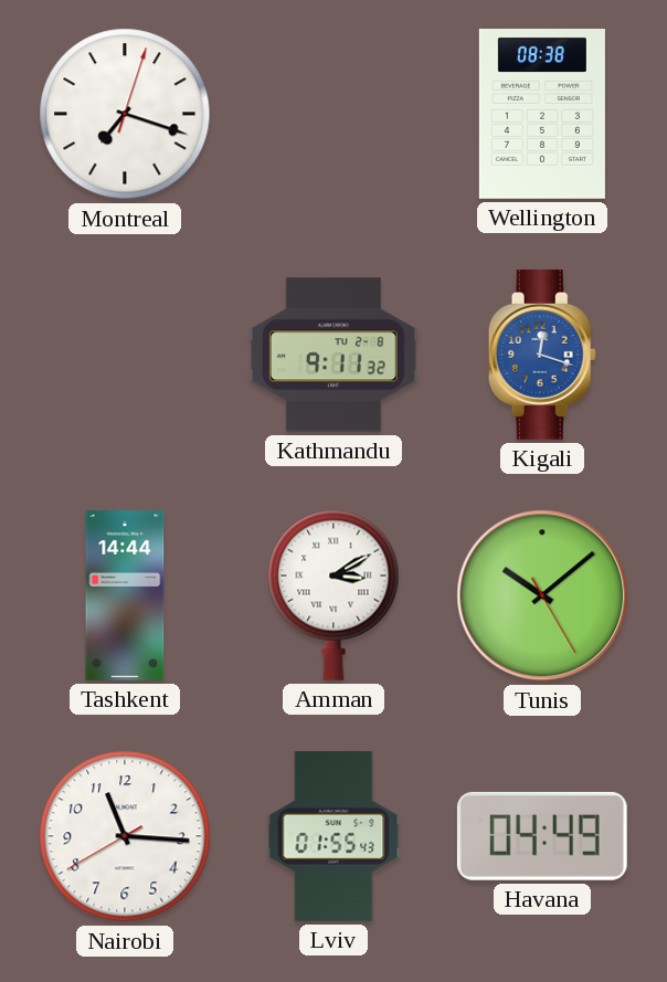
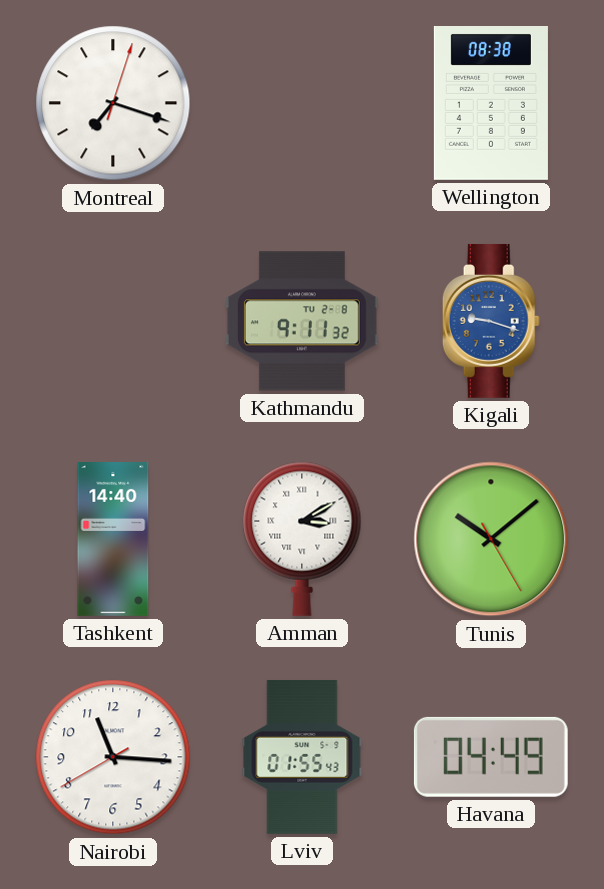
Kigali: 12:18 -> 9:18
Tashkent: 14:44 -> 14:40
